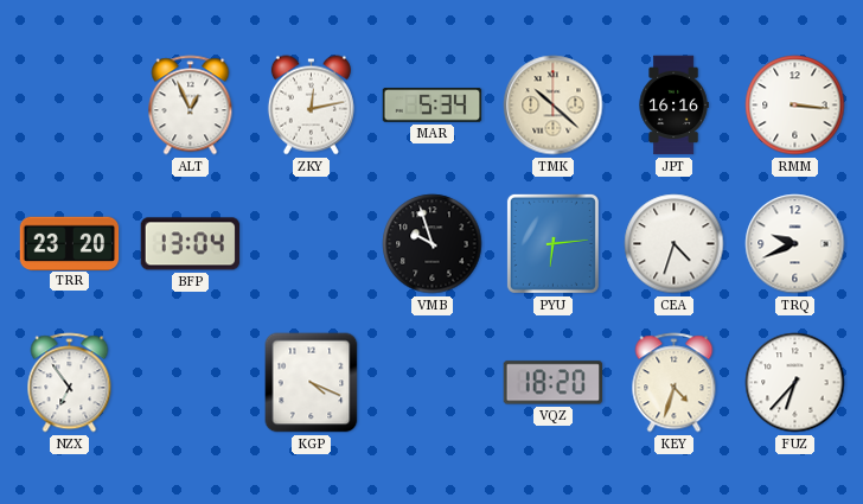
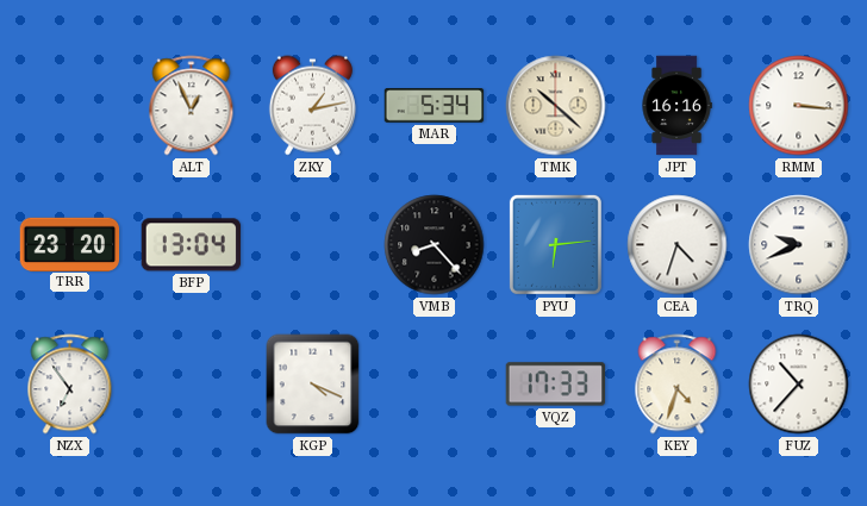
ZKY: 12:13 -> 1:13
VMB: 9:57 -> 8:23
VQZ: 18:20 -> 17:33
FUZ: 6:37 -> 10:37
